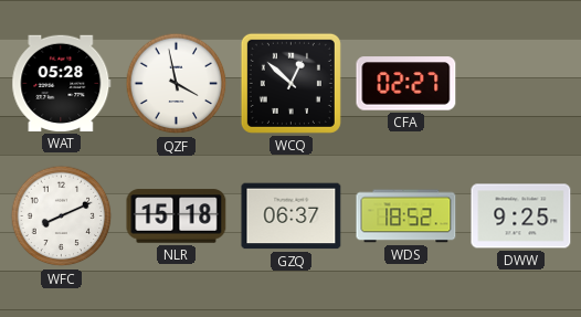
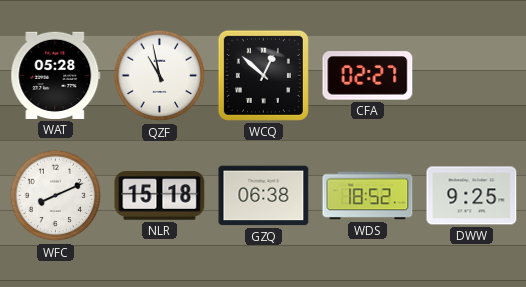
QZF: 3:58 -> 10:58
GZQ: 06:37 -> 06:38
